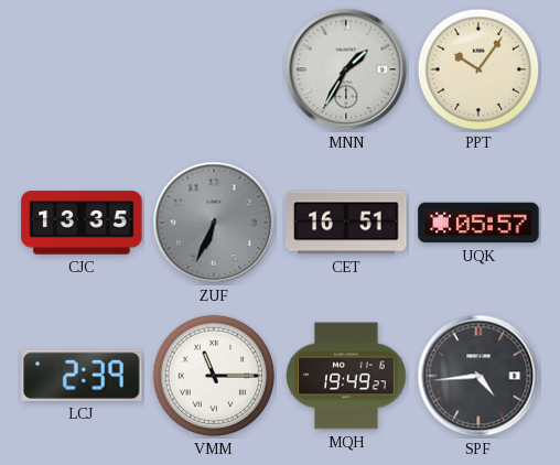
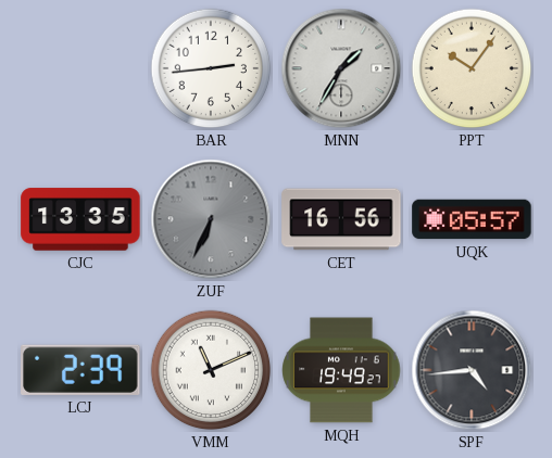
BAR: none -> 2:44
CET: 16:51 -> 16:56
VMM: 11:15 -> 11:11
